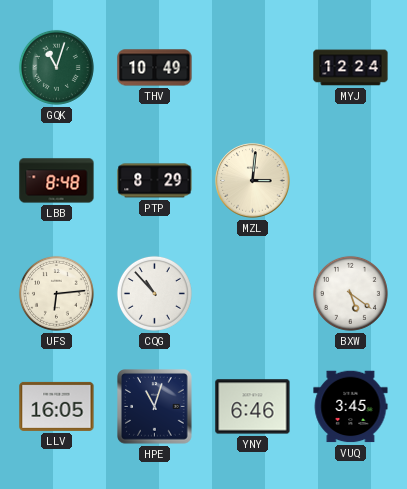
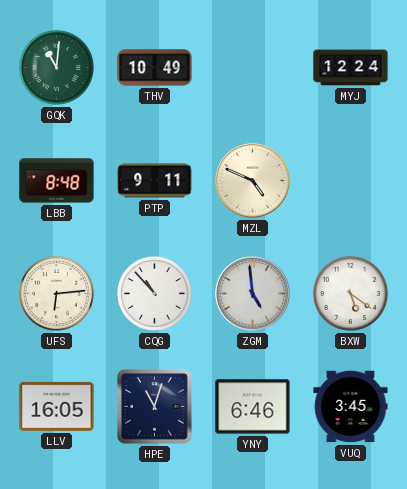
GQK: 11:03 -> 11:01
PTP: 8:29 -> 9:11
MZL: 3:01 -> 4:49
ZGM: none -> 4:59
